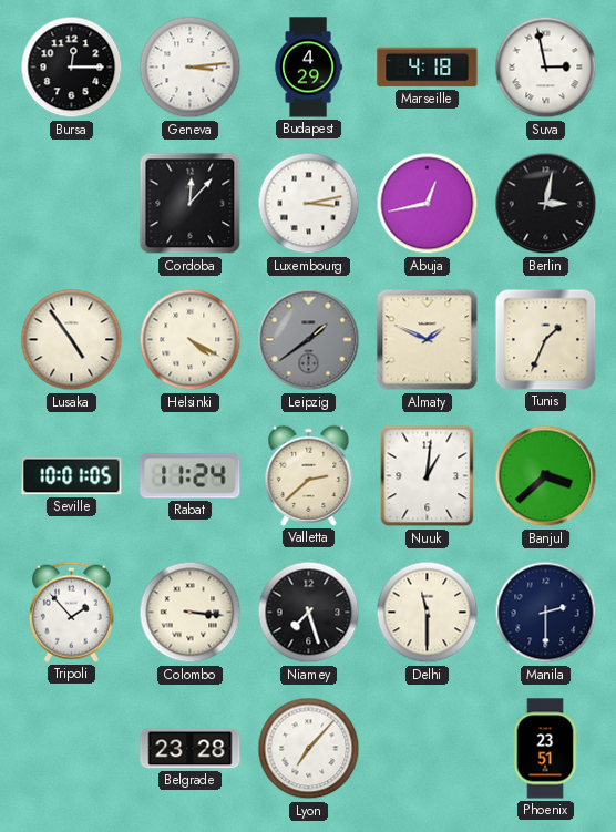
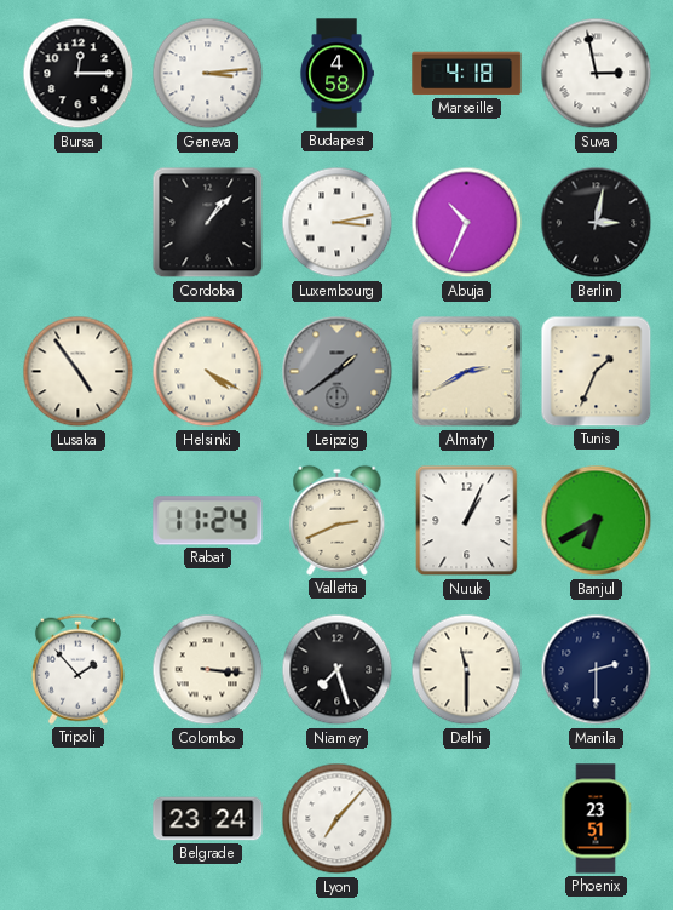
Budapest: 4:29 -> 4:58
Cordoba: 12:07 -> 1:07
Abuja: 12:43 -> 10:34
Almaty: 1:49 -> 2:40
Seville: 10:01 -> none
Valletta: 2:38 -> 2:41
Nuuk: 1:01 -> 1:04
Banjul: 3:38 -> 6:40
Belgrade: 23:28 -> 23:24
